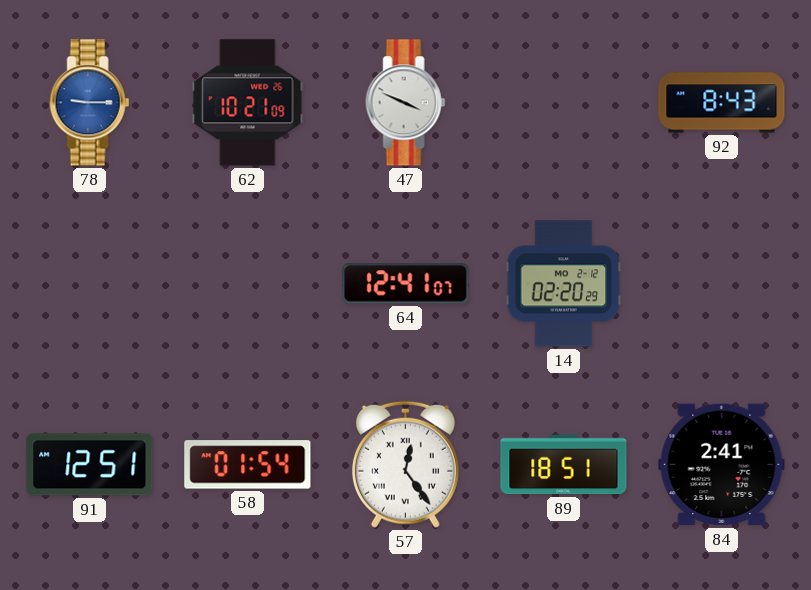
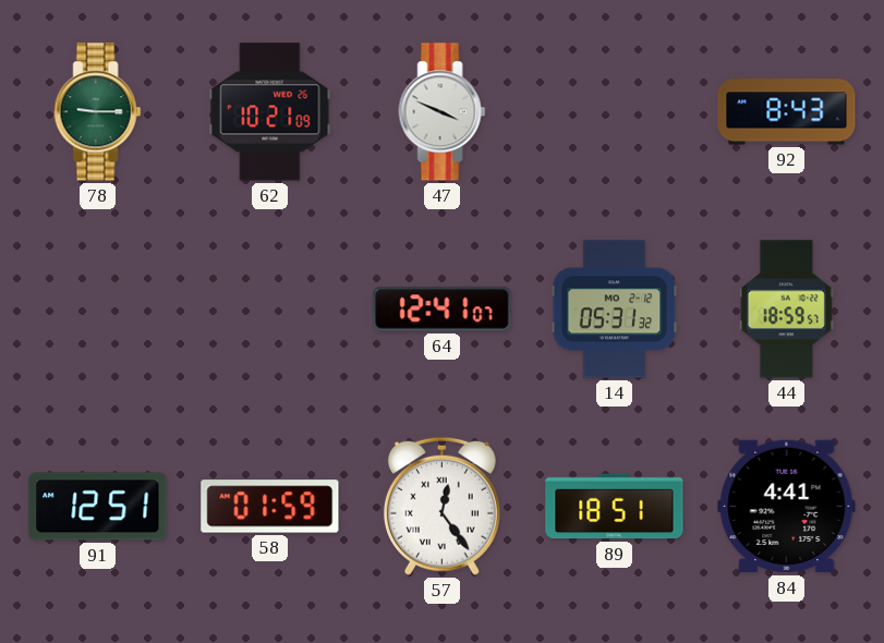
78 dial: blue -> green
14: 02:20 -> 05:31
44: none -> 18:59
58: 01:54 -> 01:59
84: 2:41 -> 4:41
